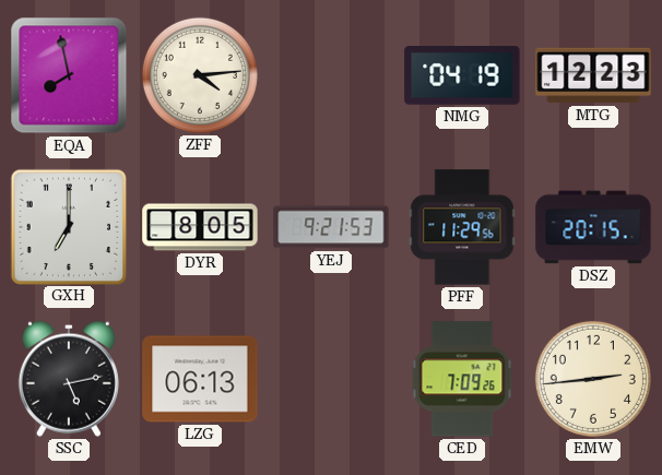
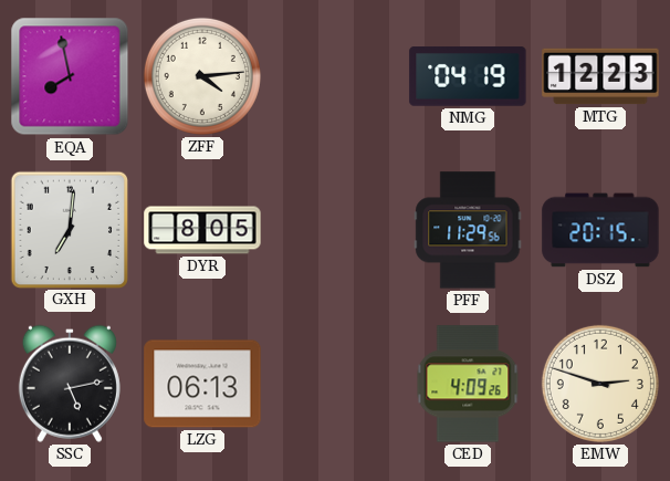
GXH: 7:00 -> 7:01
YEJ: 9:21 -> none
CED: 7:09 -> 4:09
EMW: 2:44 -> 2:48
